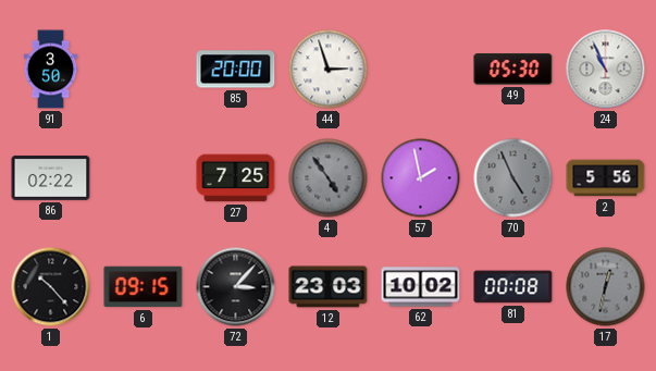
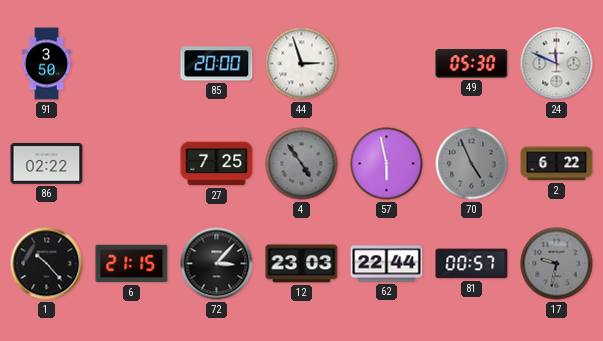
24: 10:56 -> 11:49
57: 1:58 -> 5:58
2: 5:56 -> 6:22
6: 09:15 -> 21:15
62: 10:02 -> 22:44
81: 00:08 -> 00:57
17: 12:32 -> 9:32
